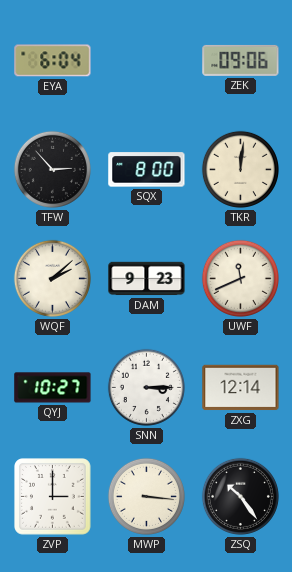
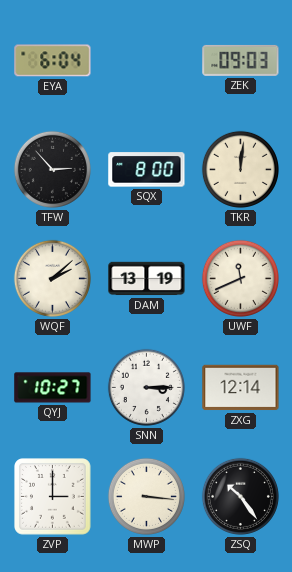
ZEK: 09:06 -> 09:03
DAM: 9:23 -> 13:19
